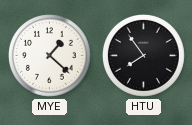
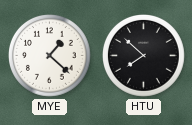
HTU: 7:54 -> 7:52
